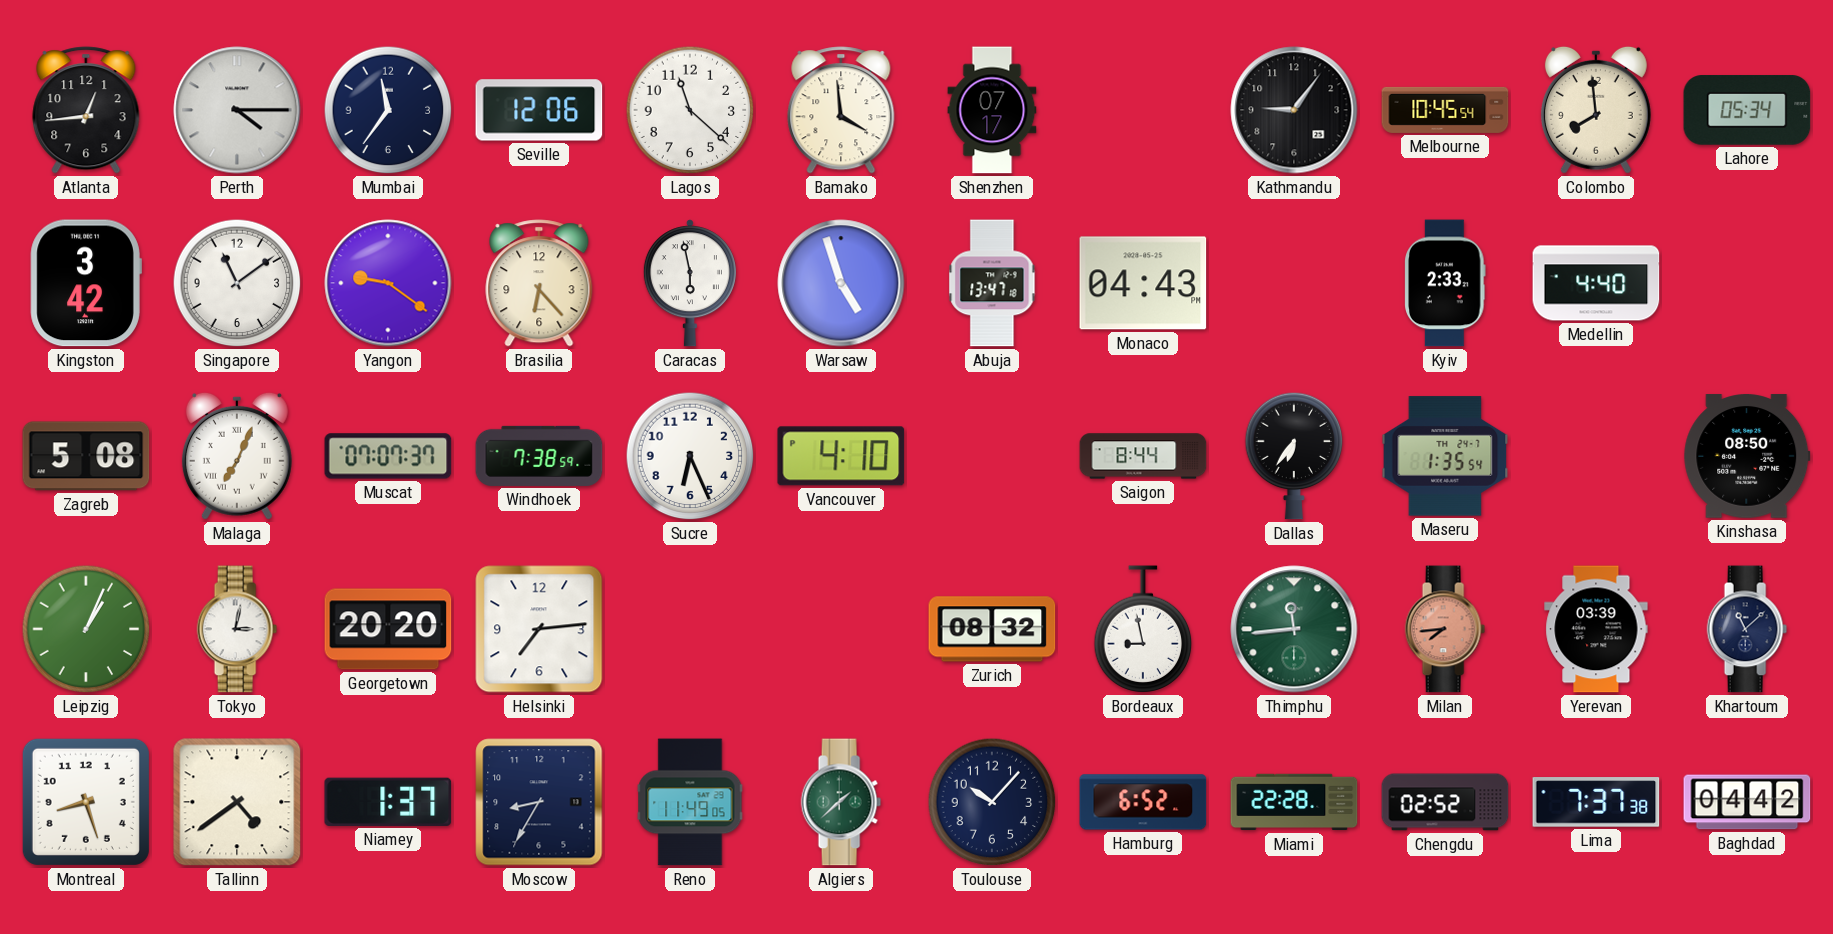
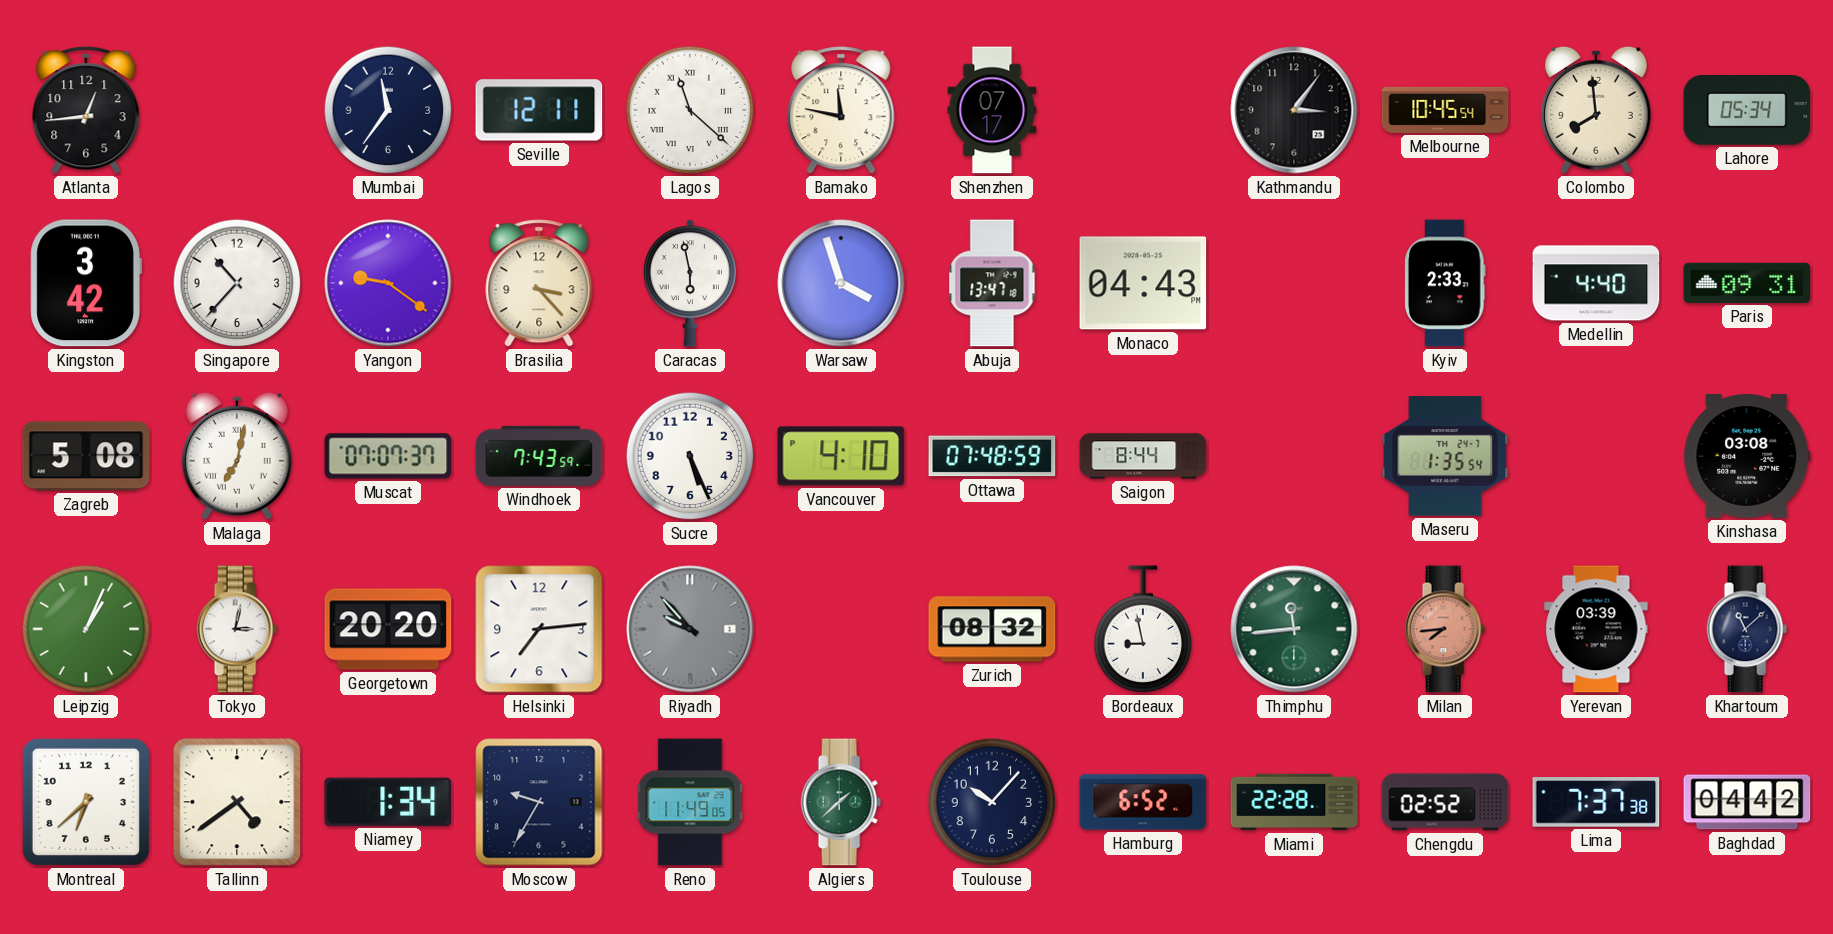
Perth: 4:15 -> none
Seville: 12:06 -> 12:11
Lagos numerals: Arabic -> Roman
Bamako: 3:59 -> 11:47
Kathmandu: 9:06 -> 3:06
Singapore: 11:09 -> 10:37
Brasilia: 6:23 -> 3:23
Warsaw: 4:57 -> 3:57
Paris: none -> 09:31
Malaga: 7:04 -> 7:02
Windhoek: 7:38 -> 7:43
Sucre: 6:26 -> 5:26
Ottawa: none -> 07:48
Dallas: 6:36 -> none
Kinshasa: 08:50 -> 03:08
Riyadh: none -> 9:53
Montreal: 8:27 -> 6:38
Niamey: 1:37 -> 1:34
Moscow: 8:35 -> 9:35
